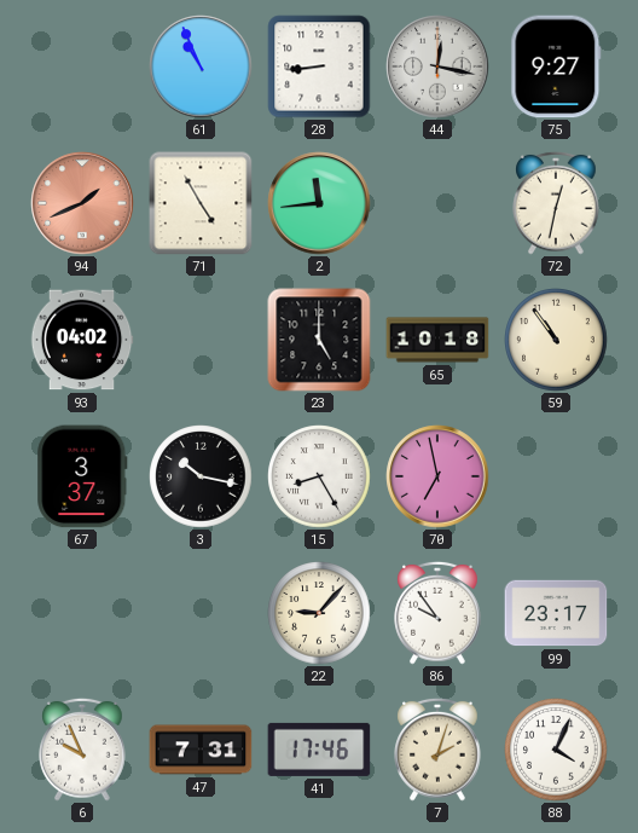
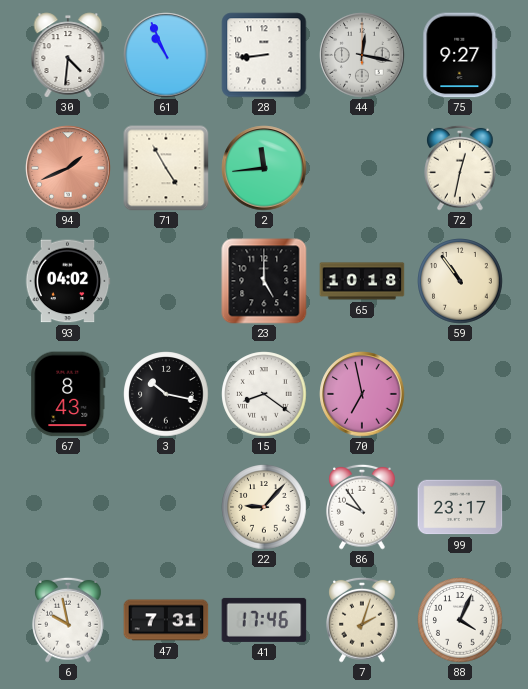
30: none -> 4:31
67: 3:37 -> 8:43
15: 8:25 -> 8:21
6: 9:56 -> 9:58
